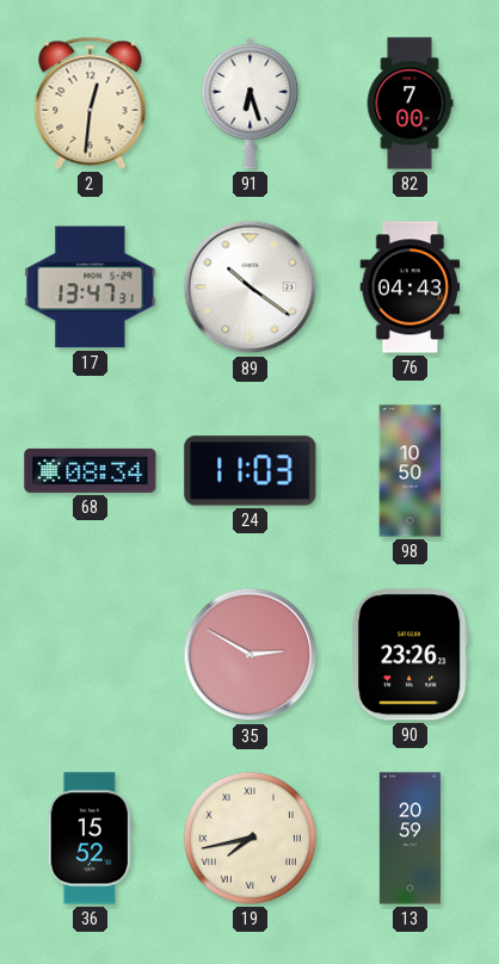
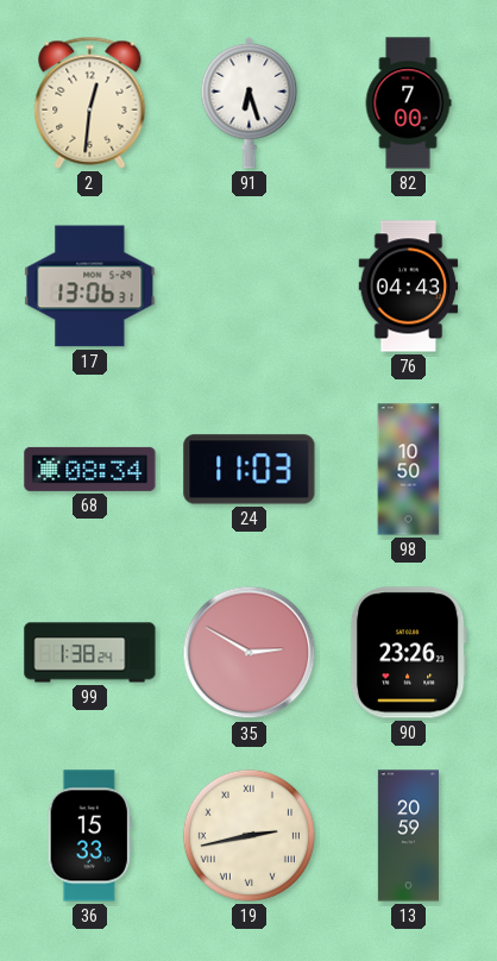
17: 13:47 -> 13:06
89: 10:21 -> none
99: none -> 1:38
36: 15:52 -> 15:33
19: 7:43 -> 2:43
